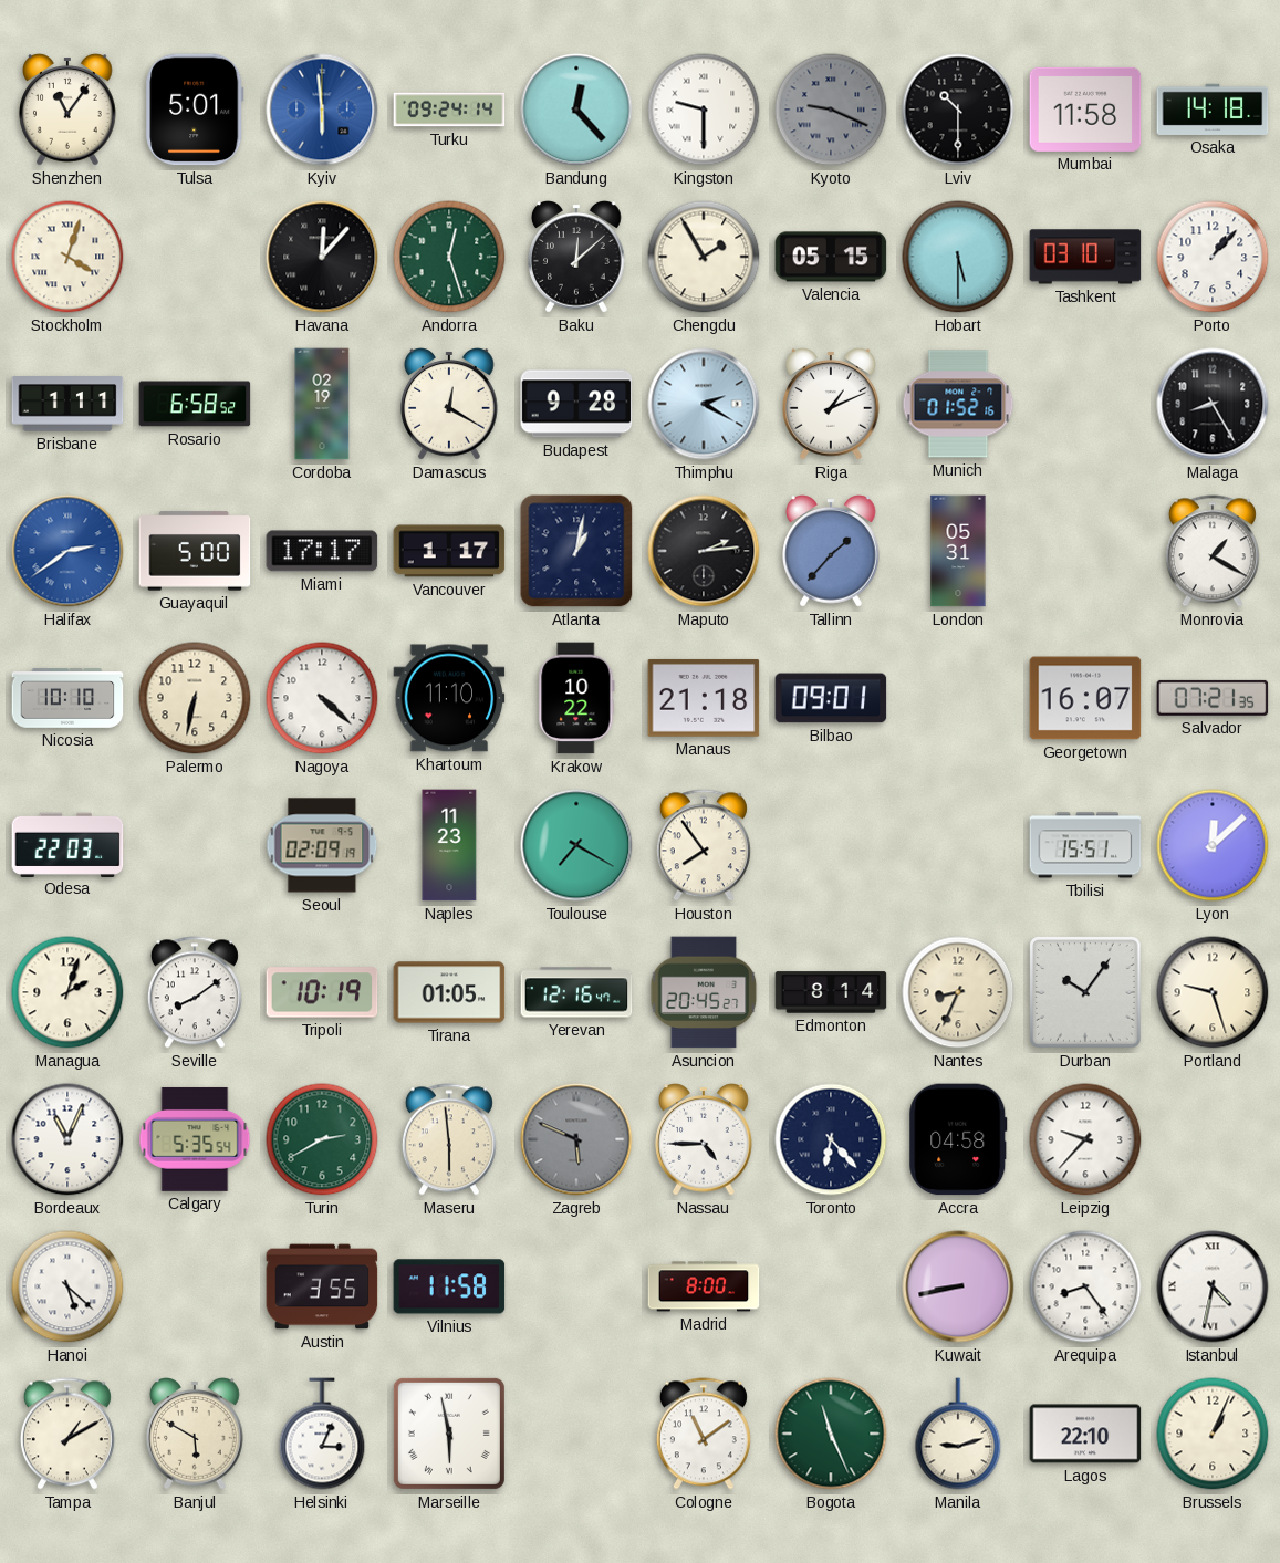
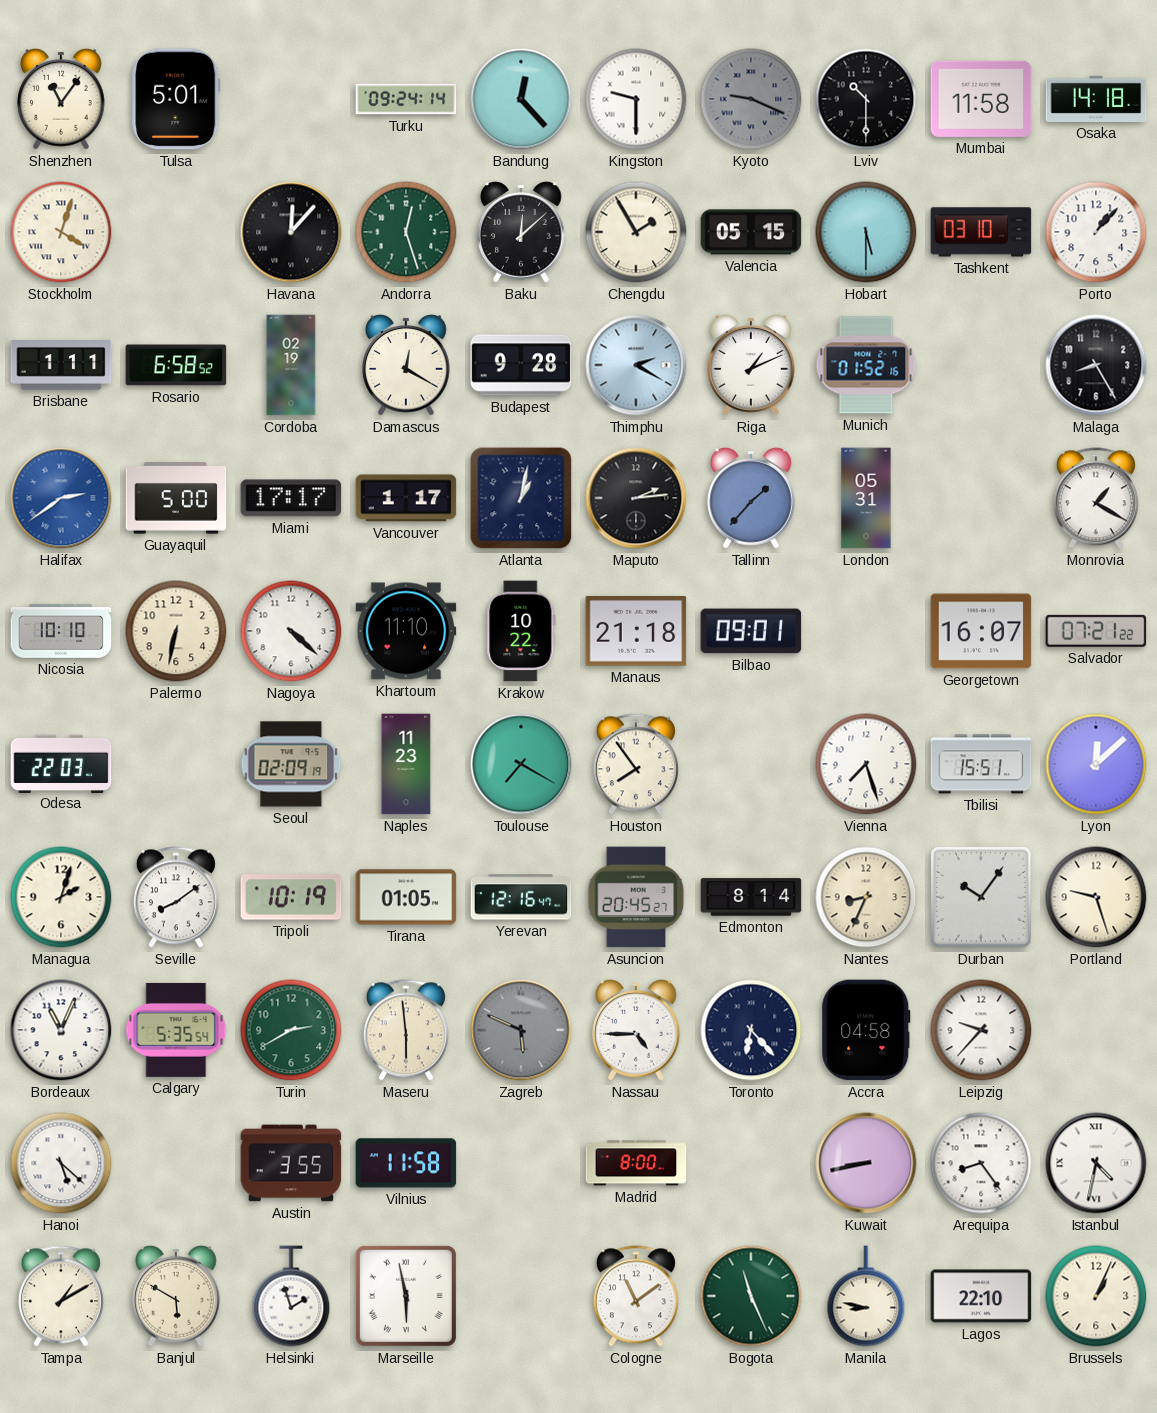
Kyiv: 5:59 -> none
Salvador: 07:21:35 -> 07:21:22
Vienna: none -> 7:27
Helsinki: 3:04 -> 1:57
Manila: 9:12 -> 8:47
